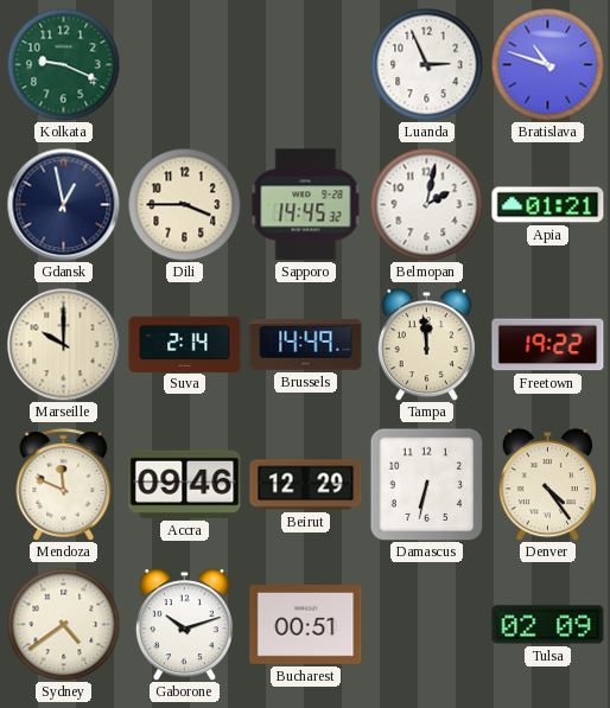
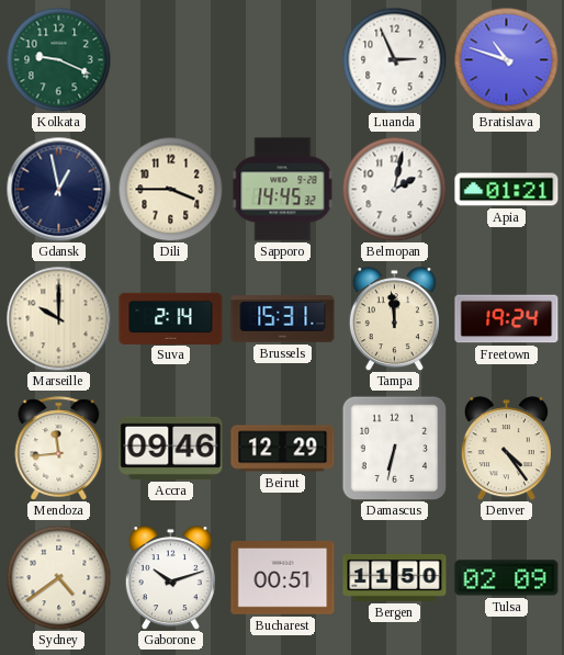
Brussels: 14:49 -> 15:31
Freetown: 19:22 -> 19:24
Mendoza: 11:49 -> 11:44
Bergen: none -> 11:50
